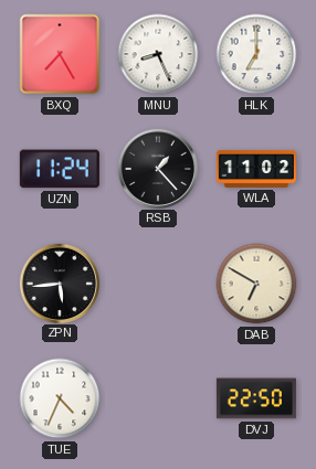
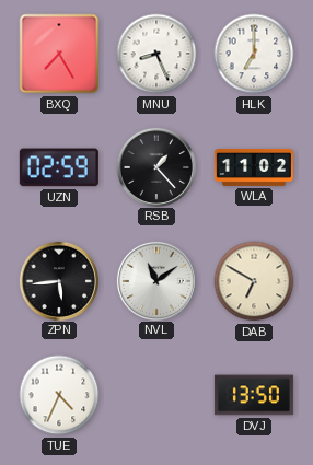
UZN: 11:24 -> 02:59
NVL: none -> 11:09
DVJ: 22:50 -> 13:50
